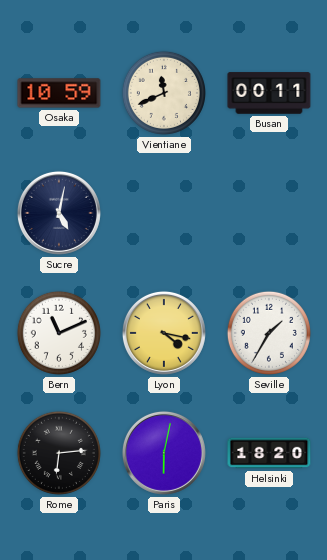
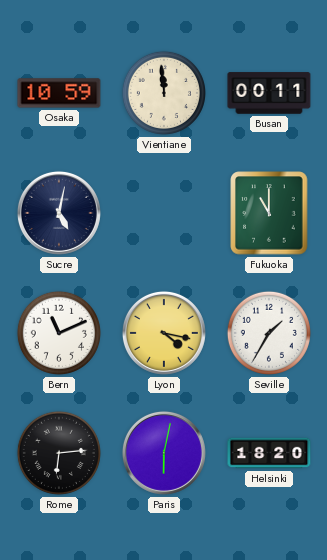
Vientiane: 11:41 -> 11:59
Fukuoka: none -> 11:00
